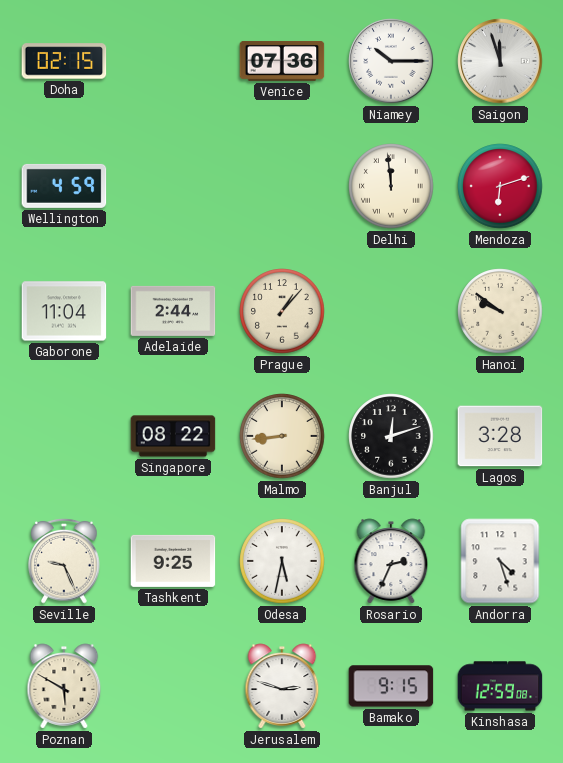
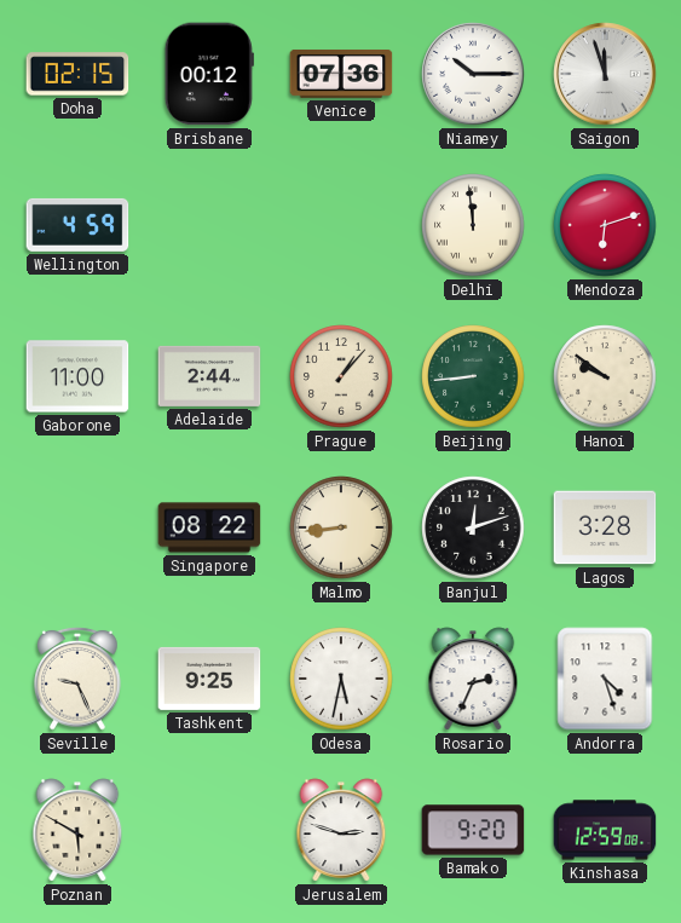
Brisbane: none -> 00:12
Gaborone: 11:04 -> 11:00
Beijing: none -> 8:44
Bamako: 9:15 -> 9:20
